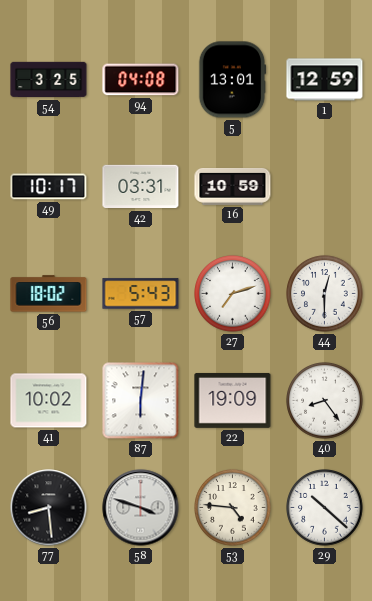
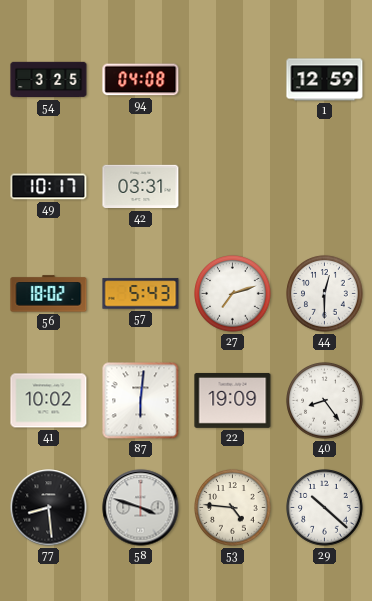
5: 13:01 -> none
16: 10:59 -> none
